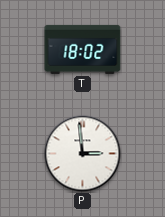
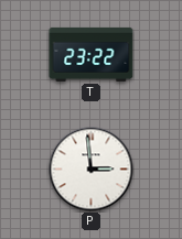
T: 18:02 -> 23:22
